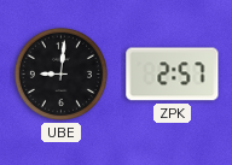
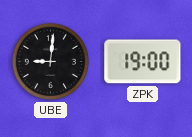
ZPK: 2:57 -> 19:00
